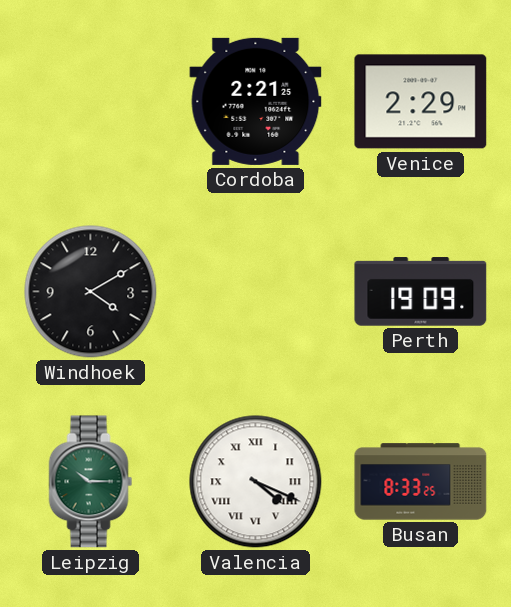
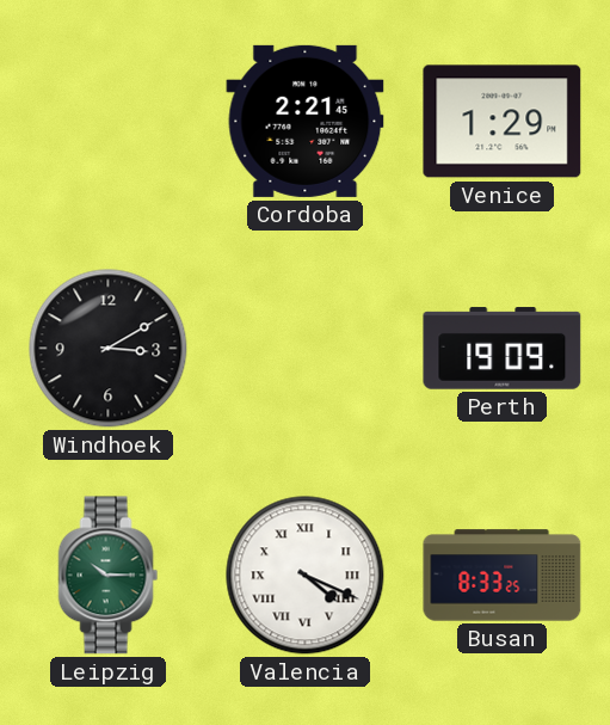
Cordoba: 2:21:25 -> 2:21:45
Venice: 2:29 -> 1:29
Windhoek: 4:10 -> 3:10
